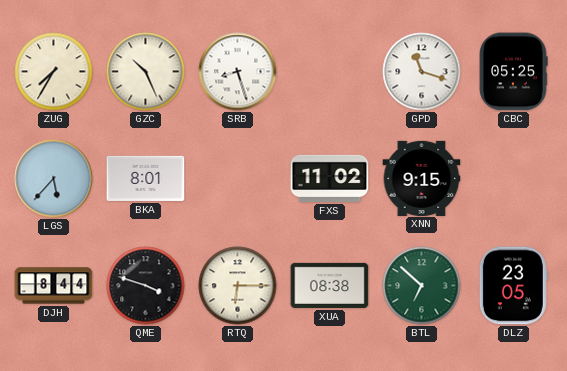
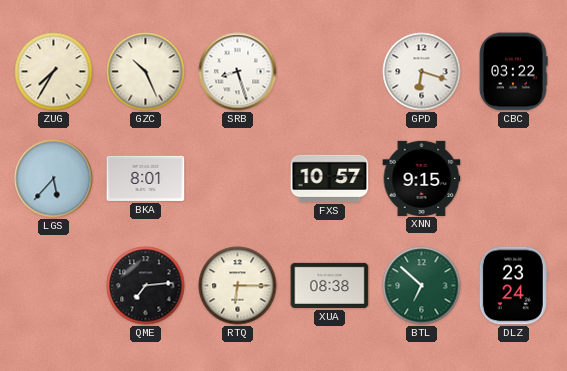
GPD: 11:18 -> 6:18
CBC: 05:25 -> 03:22
FXS: 11:02 -> 10:57
DJH: 8:44 -> none
QME: 3:48 -> 7:14
DLZ: 23:05 -> 23:24
